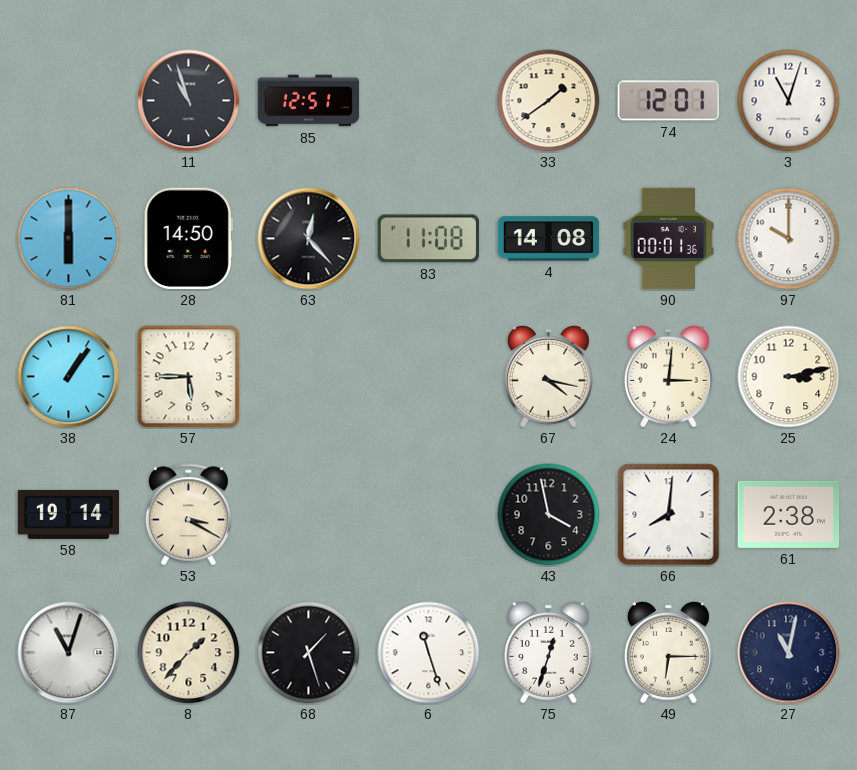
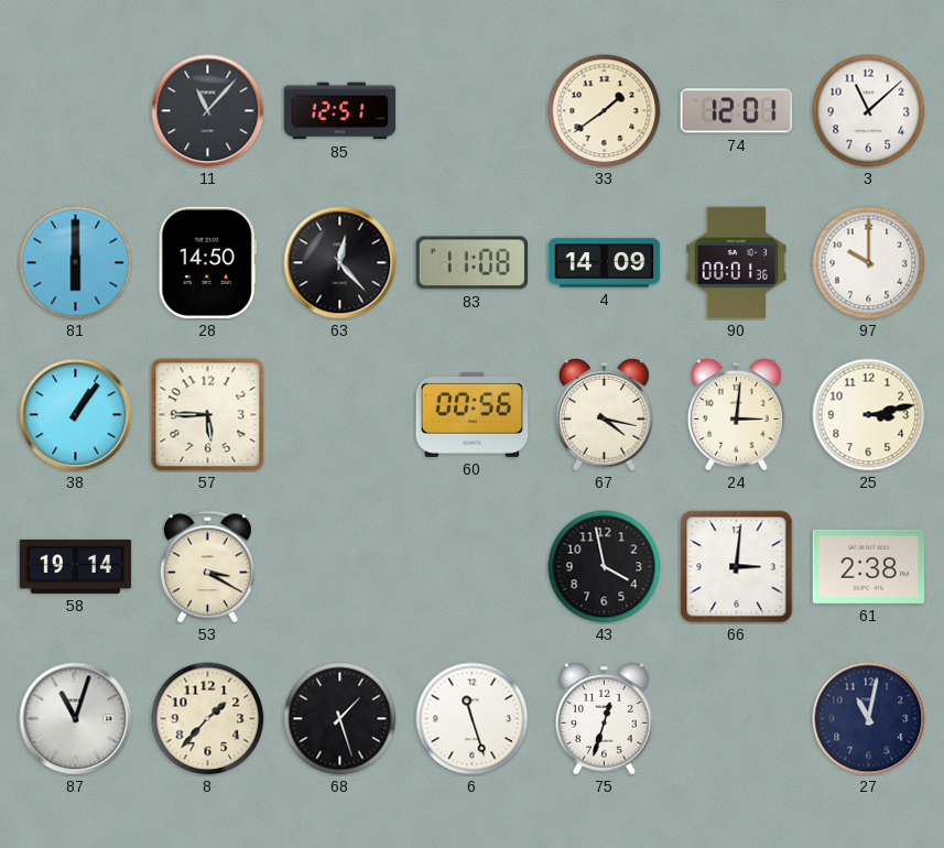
11: 10:57 -> 11:07
3: 11:03 -> 11:08
4: 14:08 -> 14:09
60: none -> 00:56
66: 8:01 -> 3:01
49: 6:15 -> none
